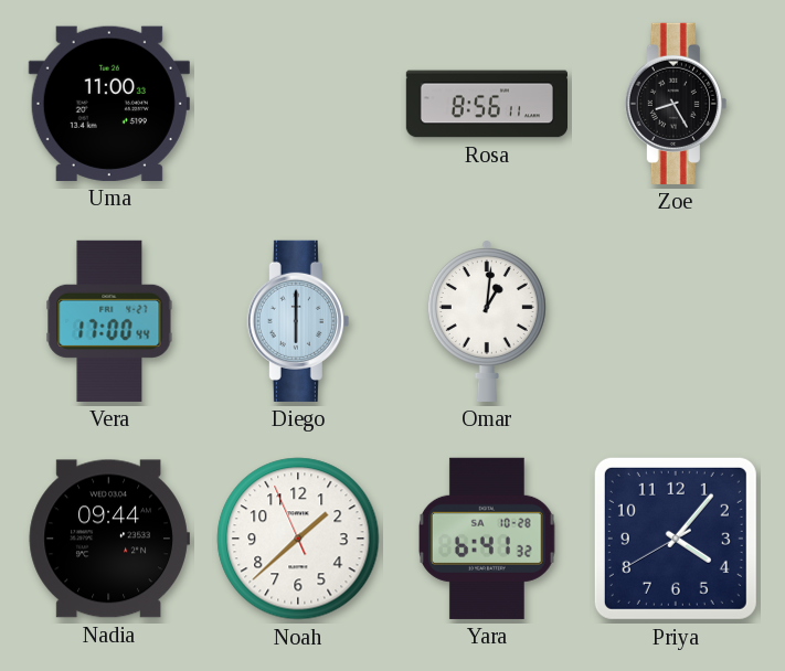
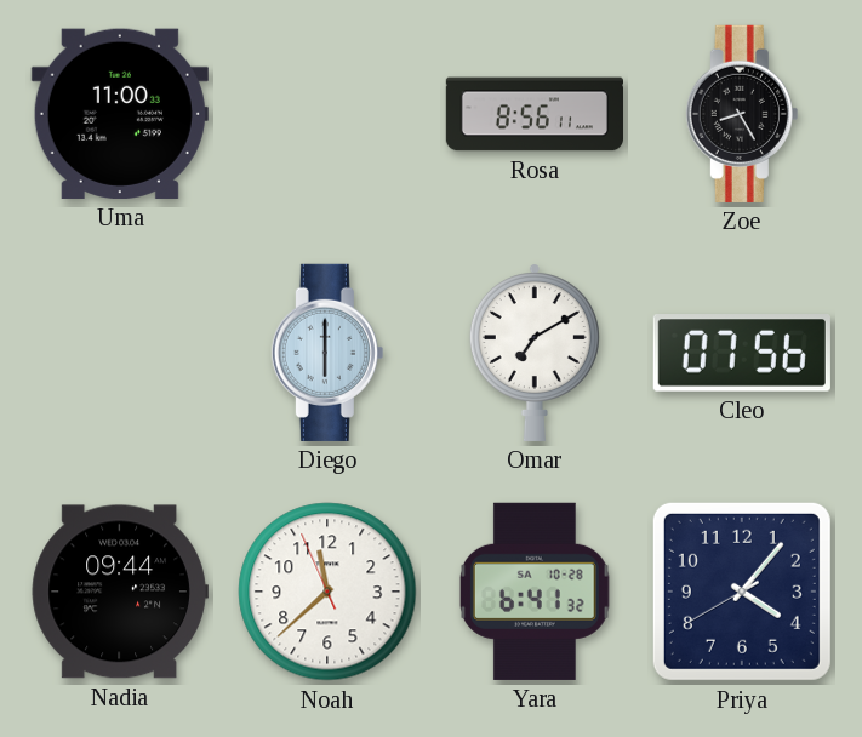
Vera: 17:00 -> none
Omar: 1:01 -> 7:10
Cleo: none -> 07:56
Noah: 1:37 -> 11:37
